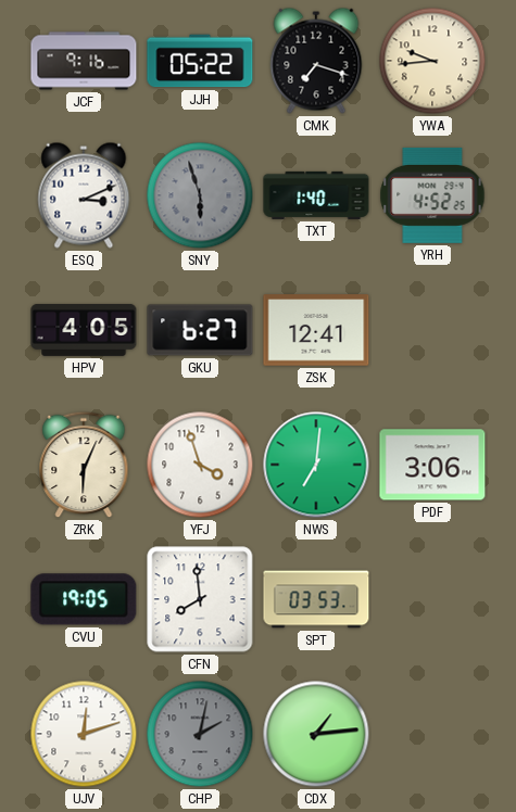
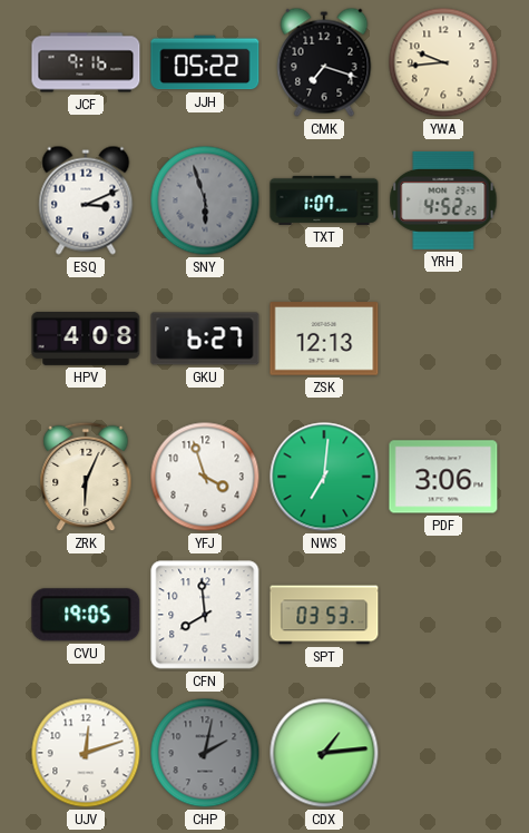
TXT: 1:40 -> 1:07
HPV: 4:05 -> 4:08
ZSK: 12:41 -> 12:13
